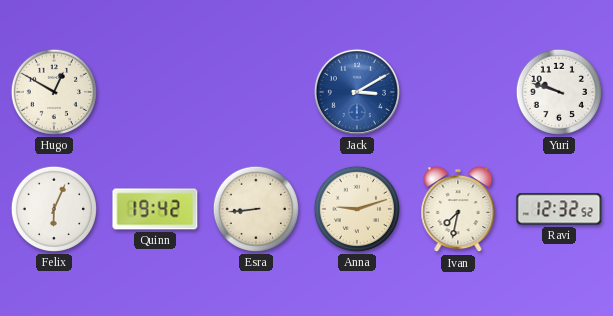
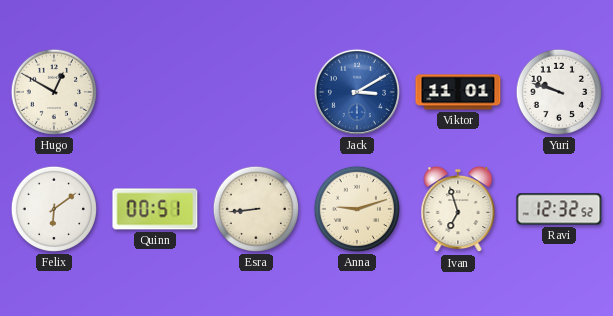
Viktor: none -> 11:01
Felix: 6:04 -> 6:09
Quinn: 19:42 -> 00:51
Ivan: 7:32 -> 6:57
